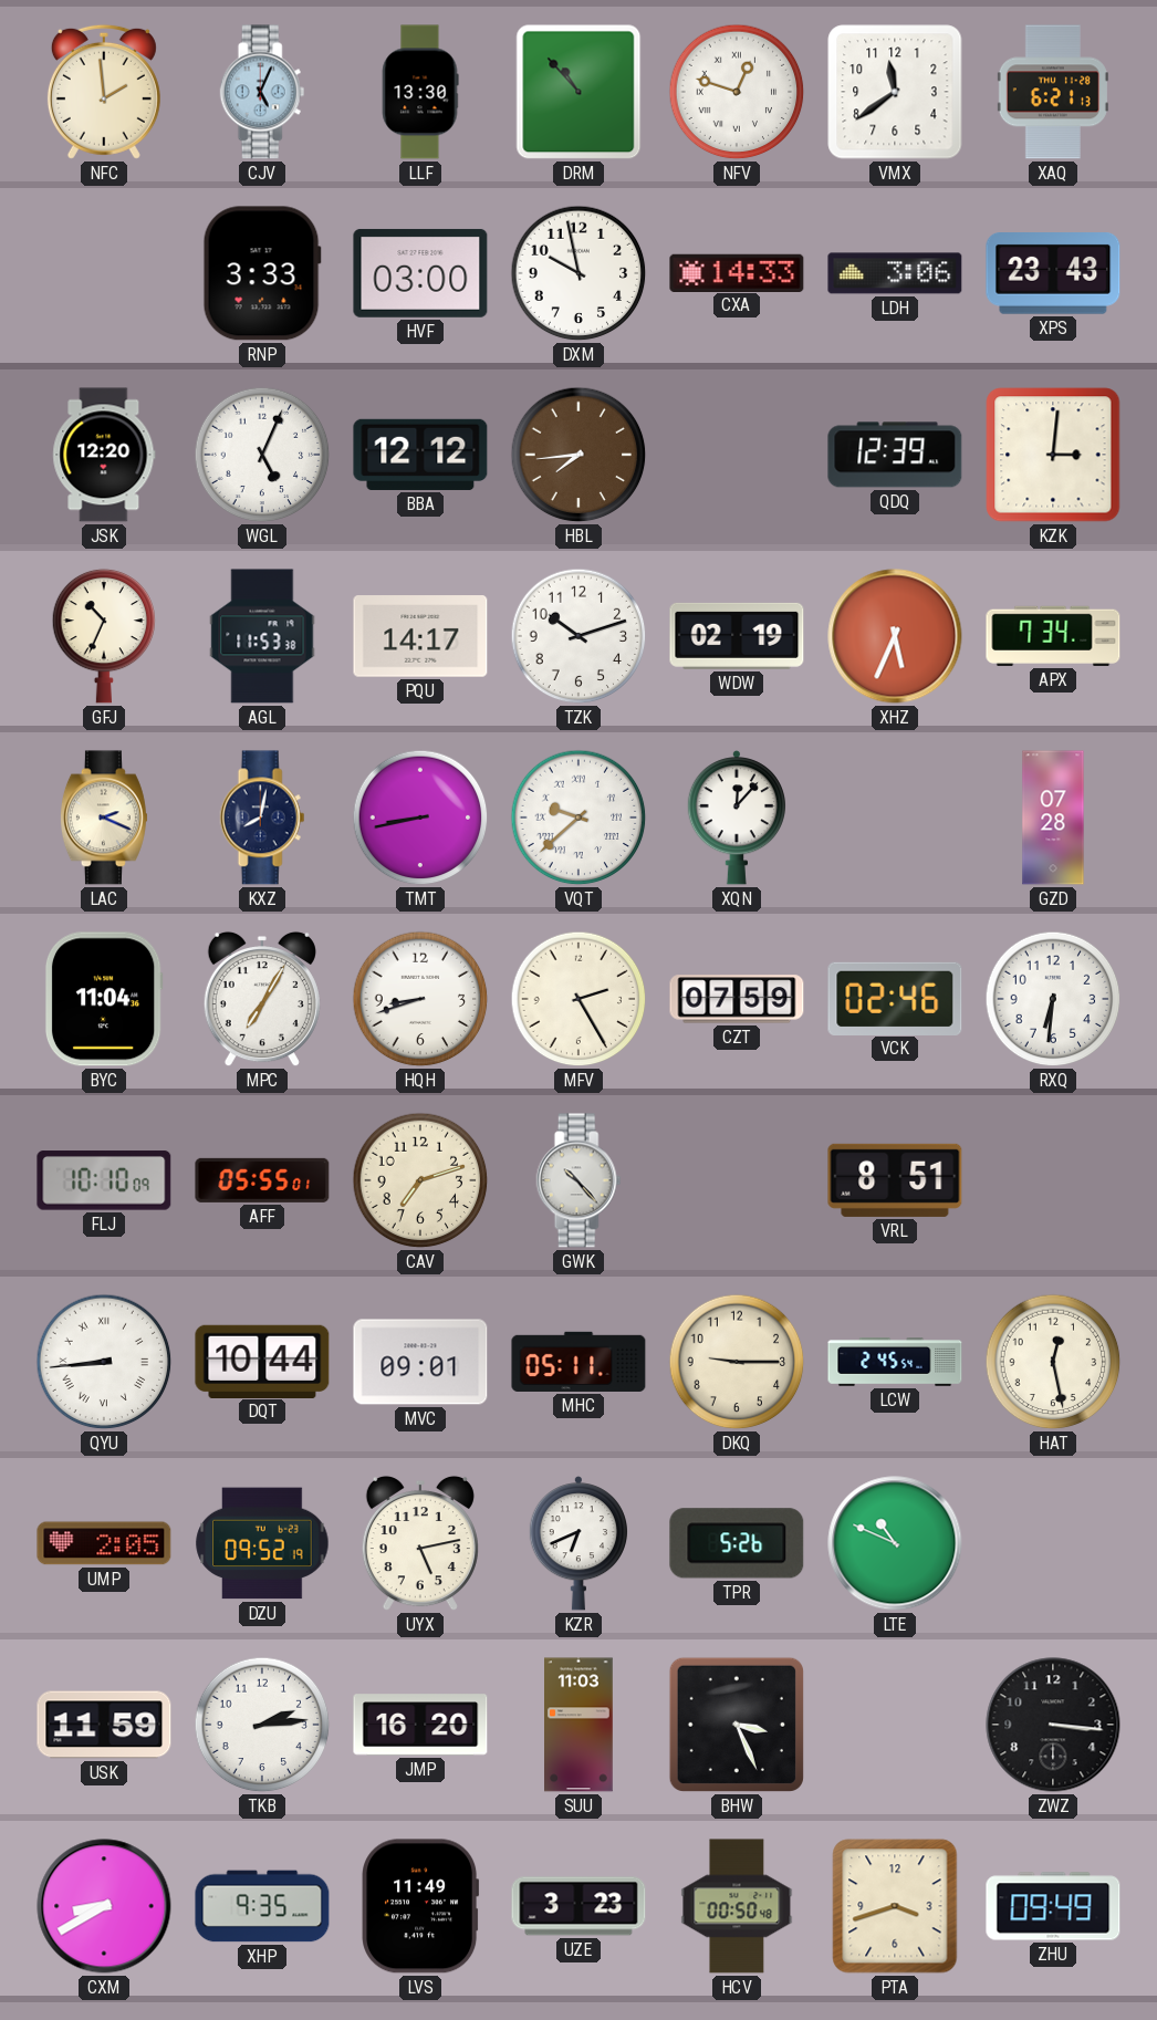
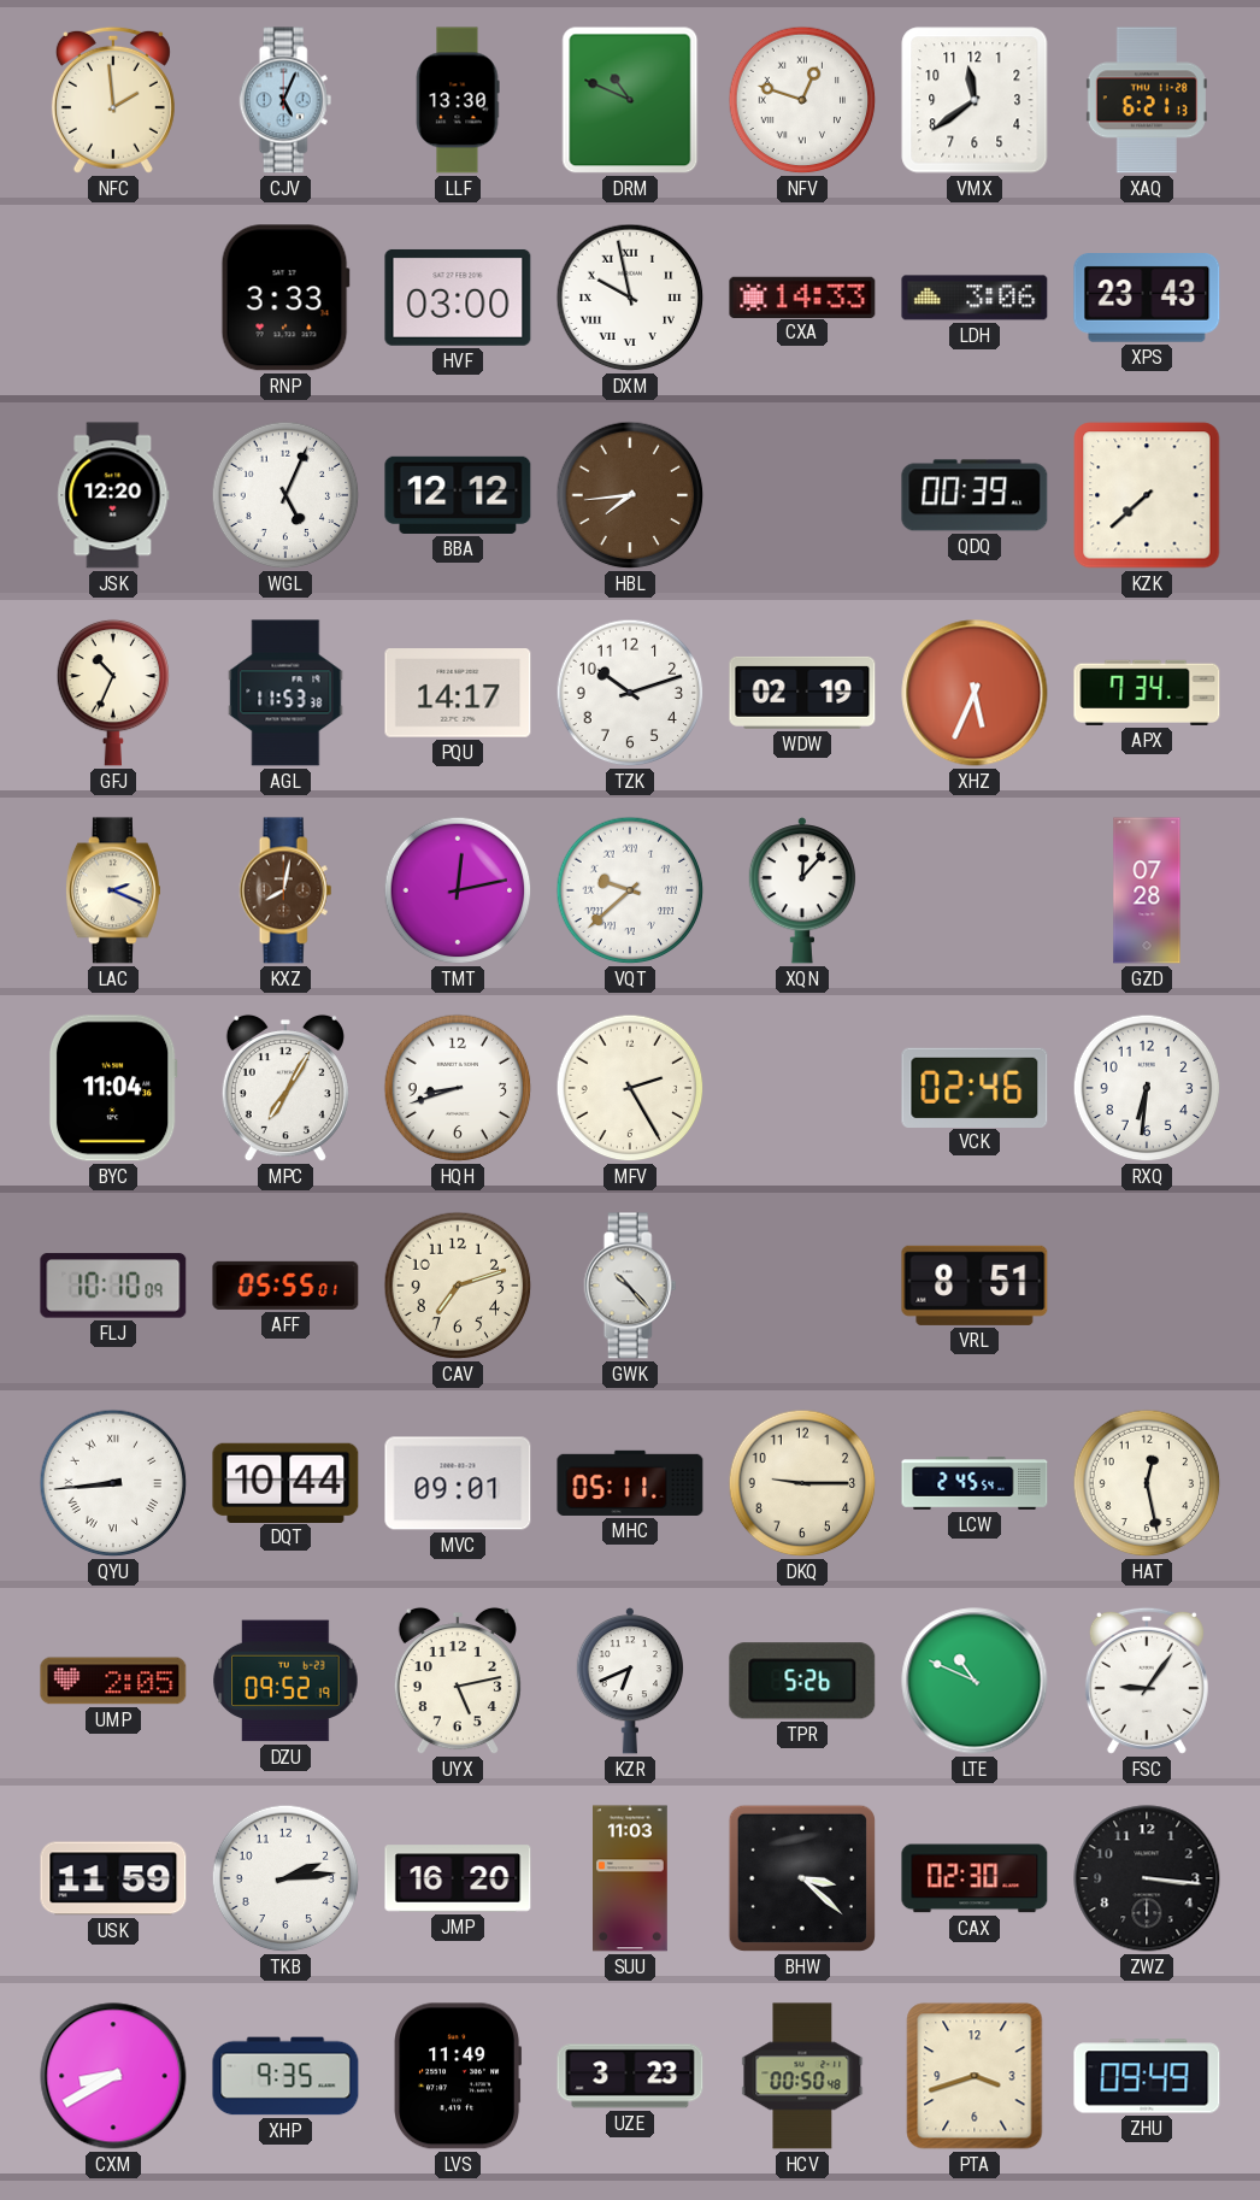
DRM: 10:53 -> 10:49
DXM numerals: Arabic -> Roman
QDQ: 12:39 -> 00:39
KZK: 3:01 -> 7:38
KXZ dial: navy -> brown
TMT: 8:43 -> 12:13
CZT: 07:59 -> none
FSC: none -> 9:06
BHW: 3:26 -> 3:22
CAX: none -> 02:30
